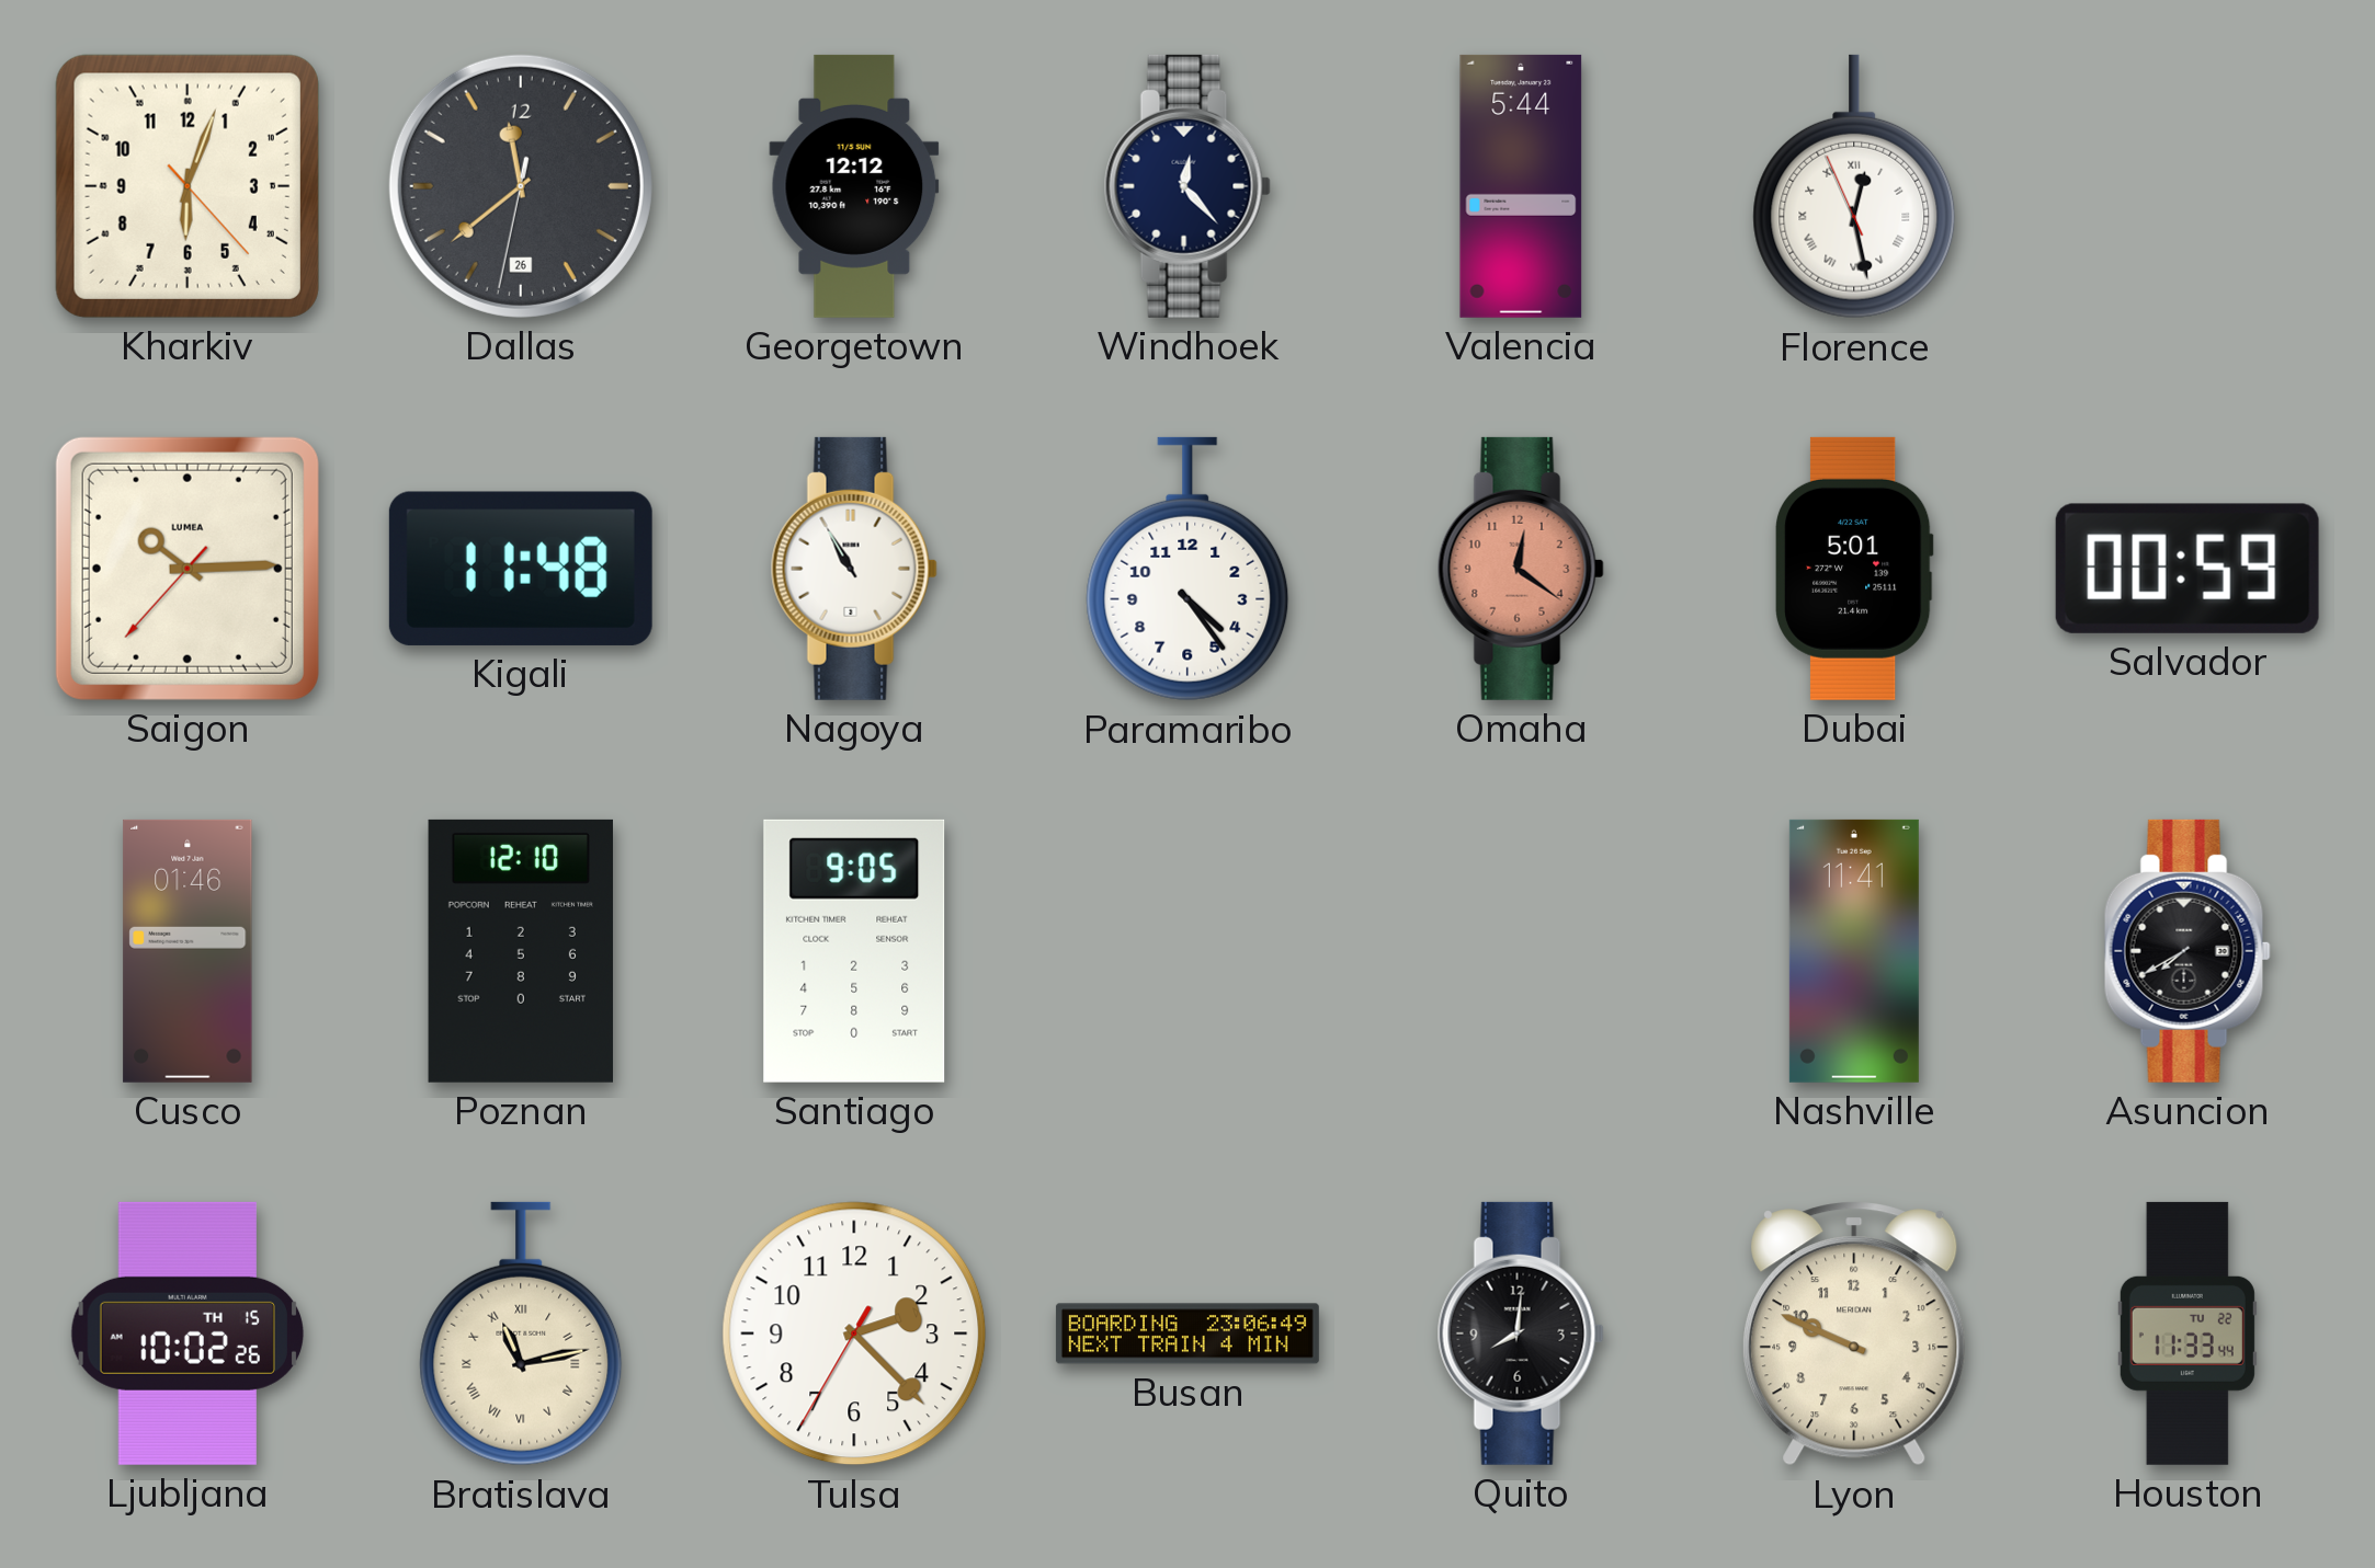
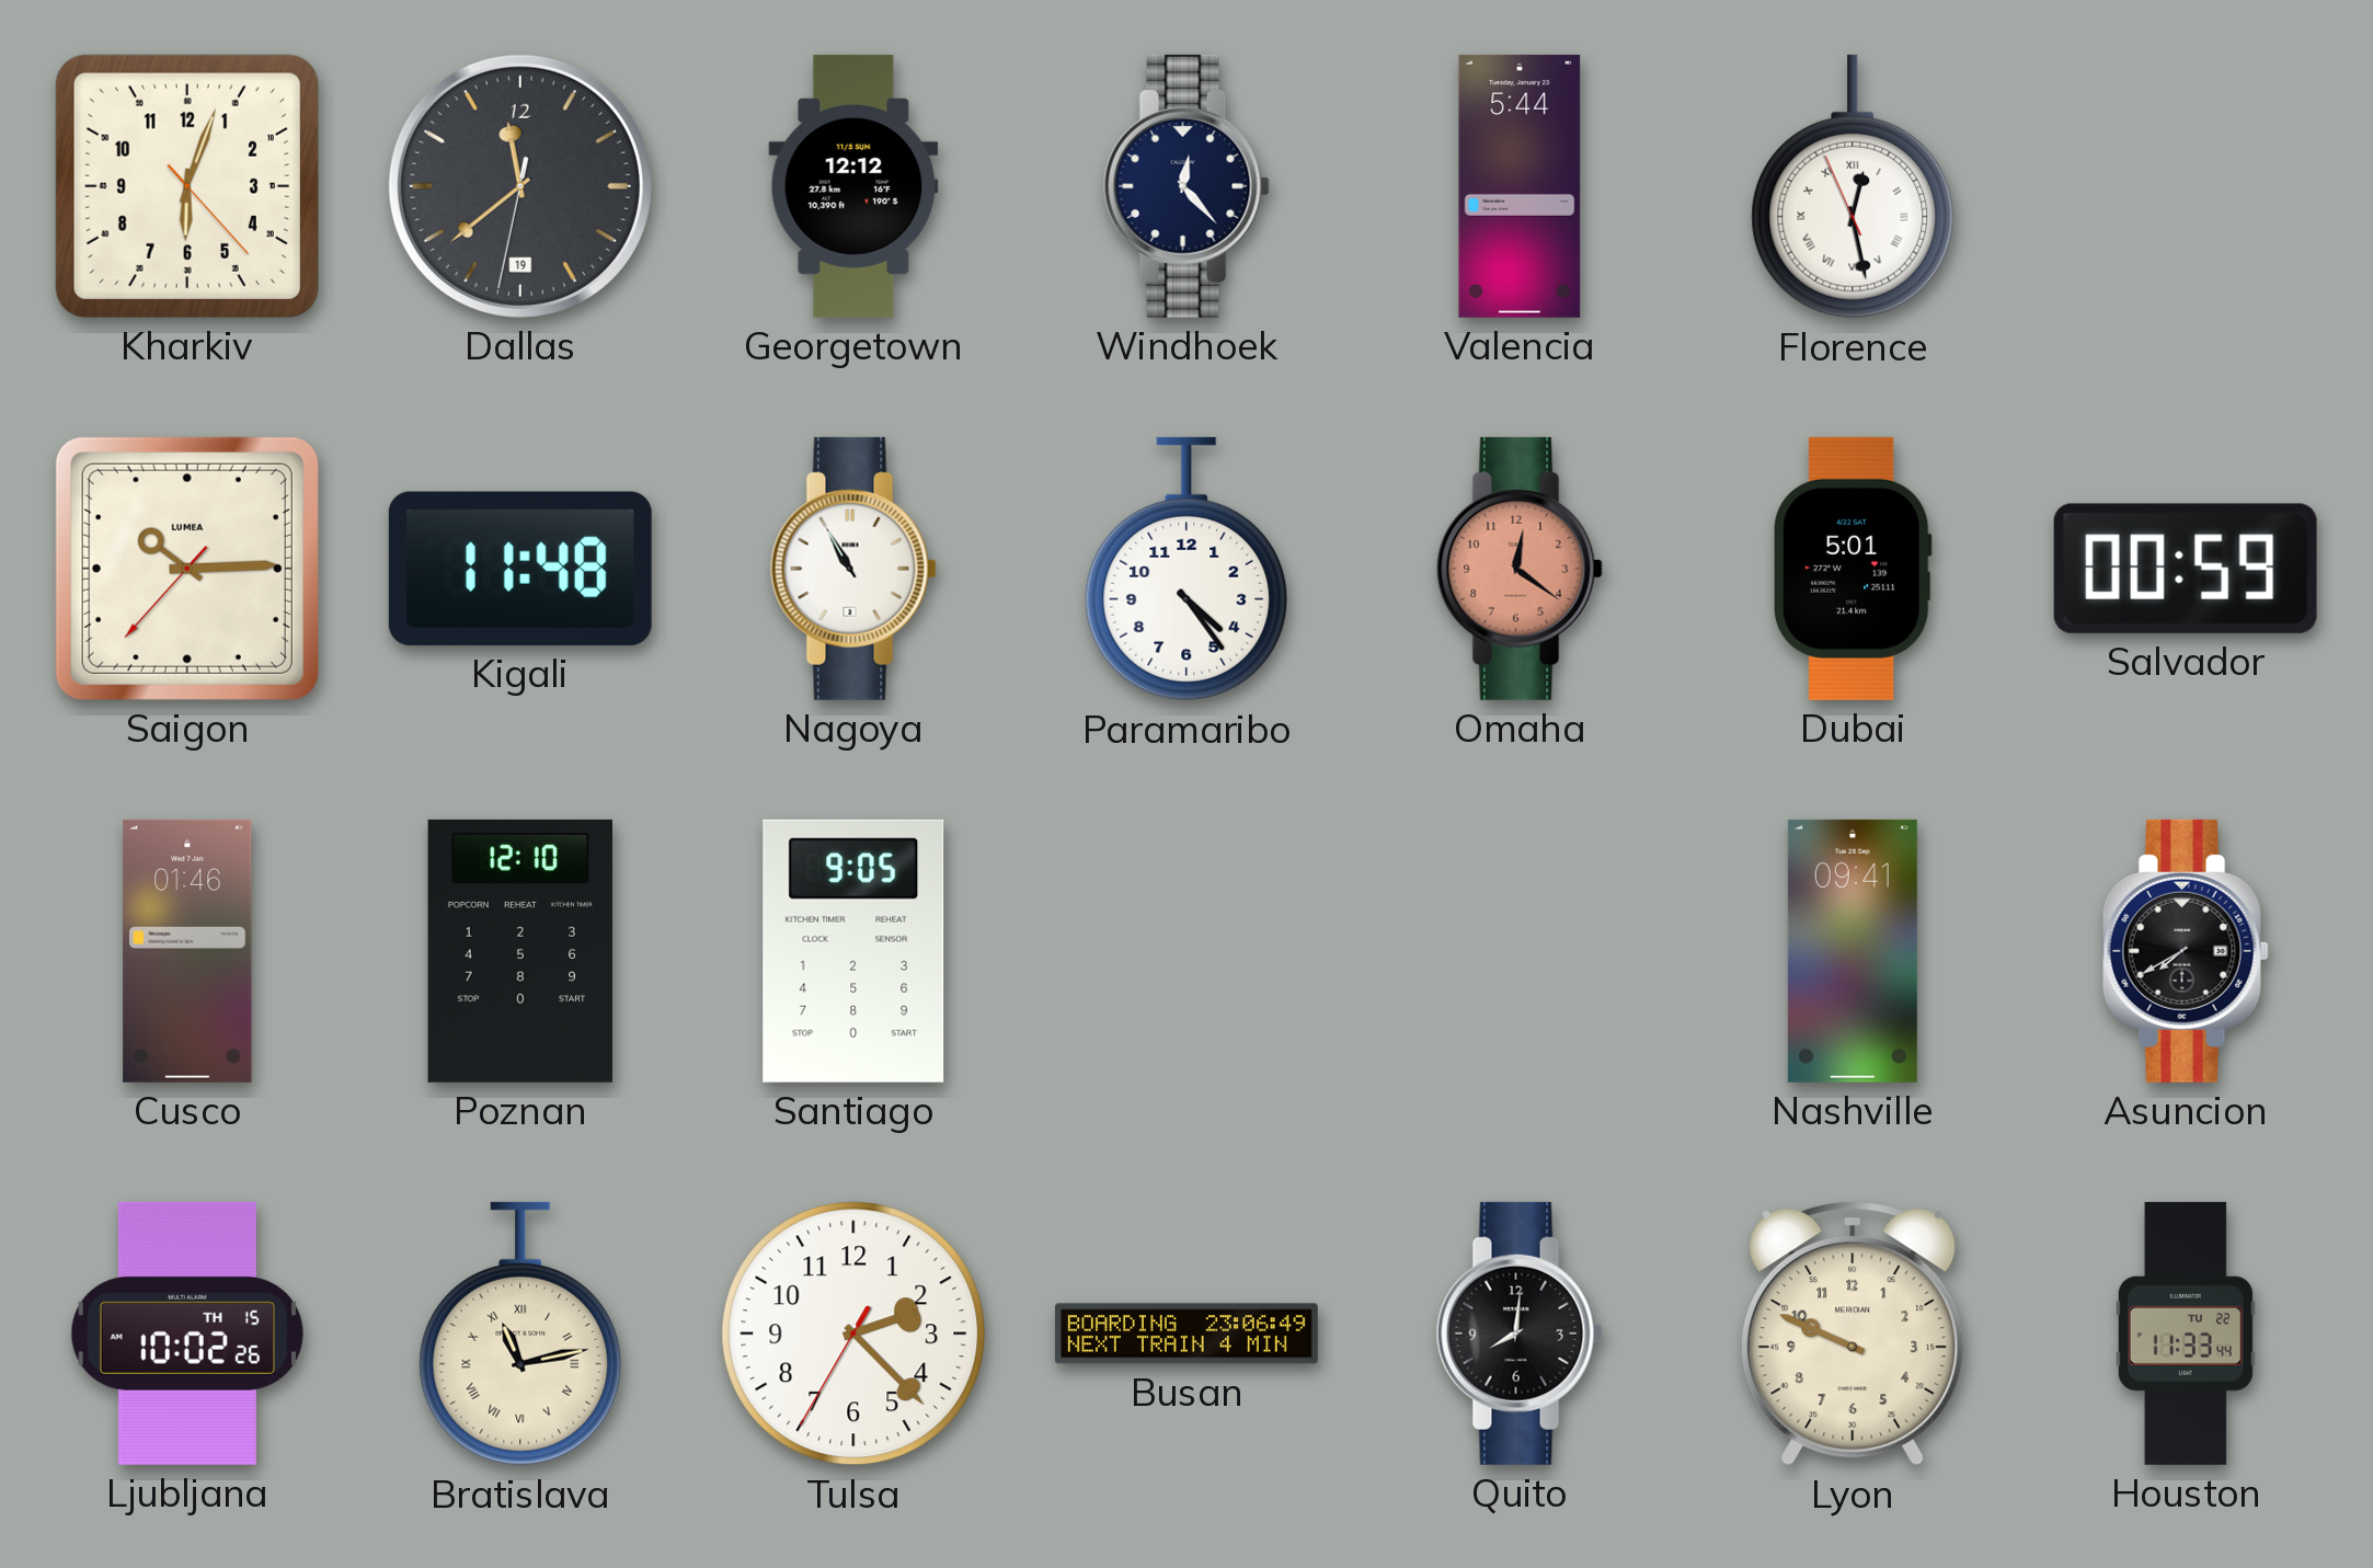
Dallas date: 26 -> 19
Nashville: 11:41 -> 09:41
